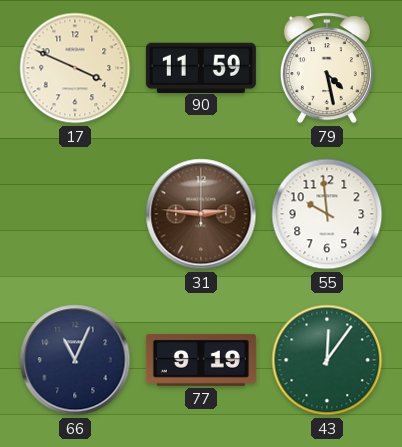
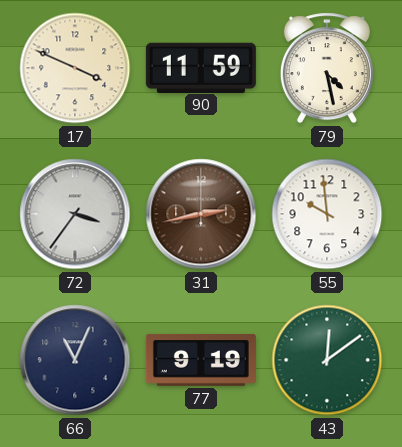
72: none -> 3:36
31: 2:46 -> 2:43
43: 12:06 -> 12:09
